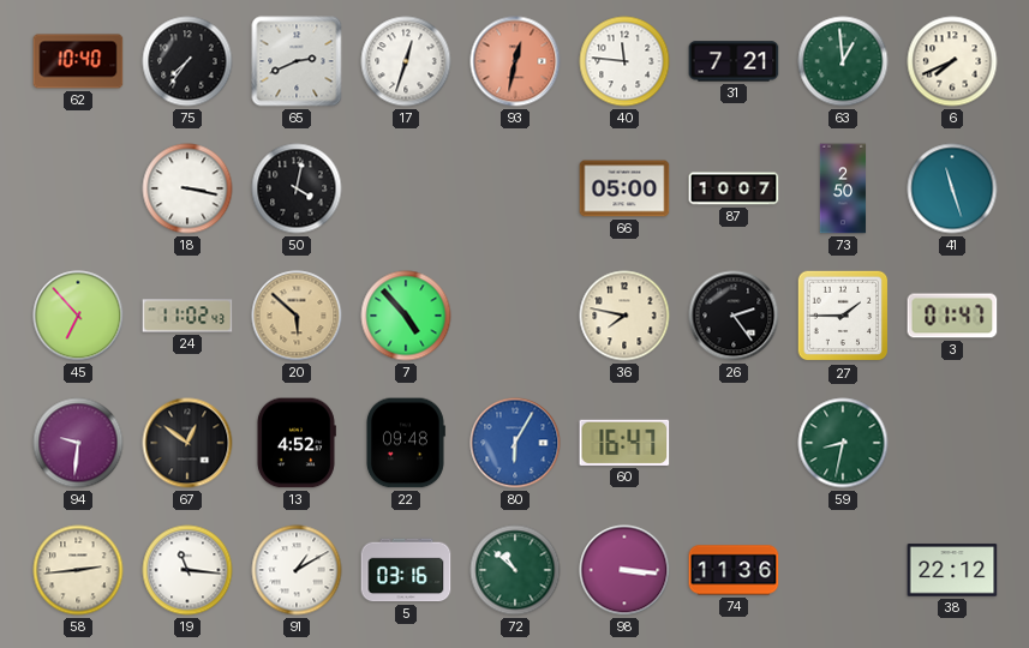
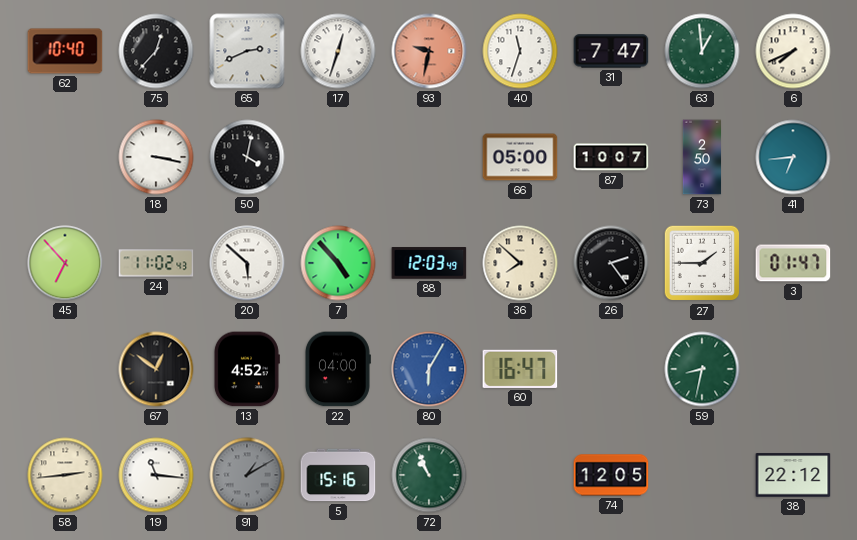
75: 7:36 -> 12:37
93: 12:32 -> 9:32
40: 11:46 -> 11:33
31: 7:21 -> 7:47
41: 11:27 -> 6:44
20 dial: champagne -> white
88: none -> 12:03
36: 7:47 -> 7:52
94: 9:31 -> none
22: 09:48 -> 04:00
91 dial: white -> grey
5: 03:16 -> 15:16
72: 10:52 -> 10:56
98: 3:16 -> none
74: 11:36 -> 12:05
